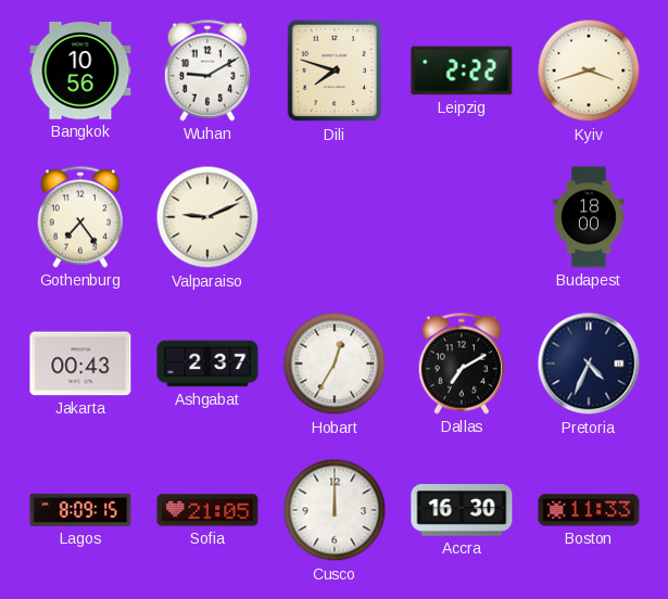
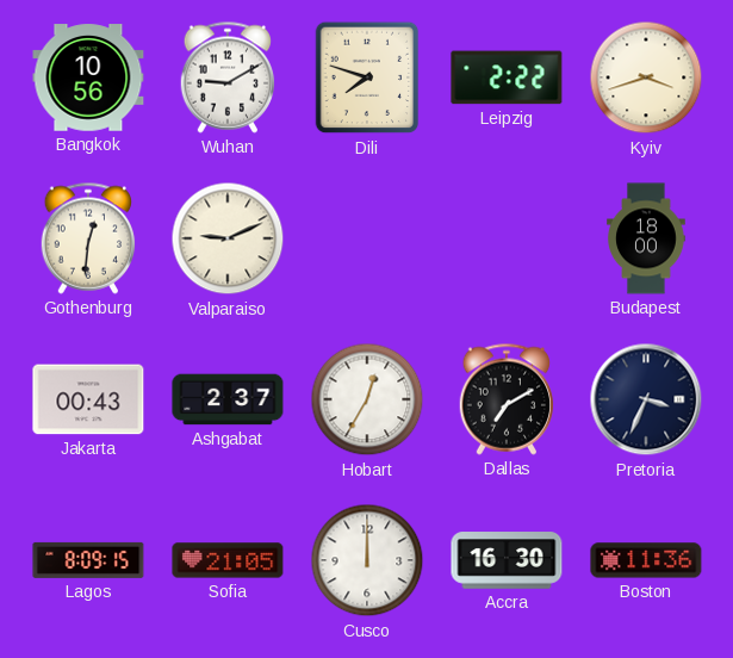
Gothenburg: 7:24 -> 12:31
Pretoria: 4:34 -> 3:34
Boston: 11:33 -> 11:36
